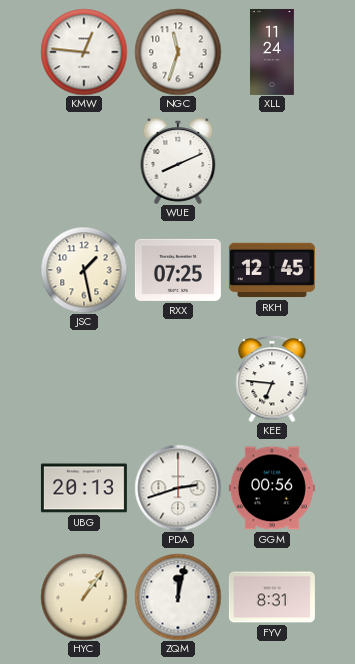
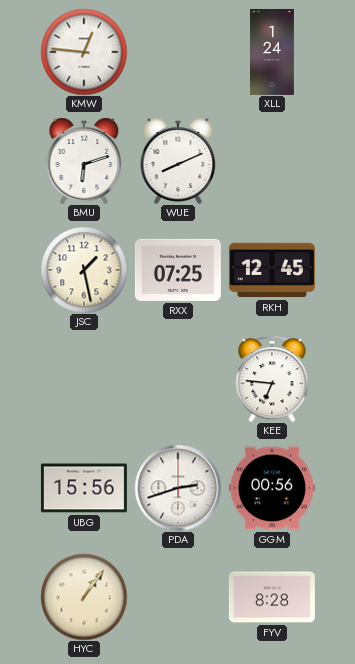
NGC: 11:33 -> none
XLL: 11:24 -> 1:24
BMU: none -> 6:12
UBG: 20:13 -> 15:56
ZQM: 12:02 -> none
FYV: 8:31 -> 8:28
